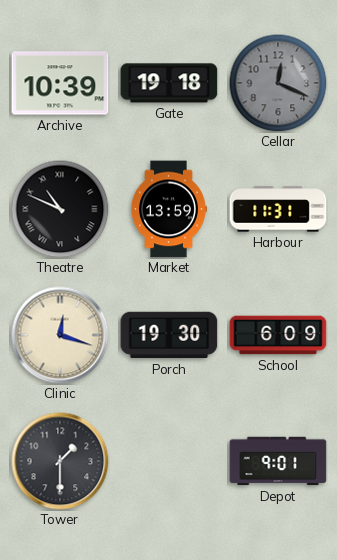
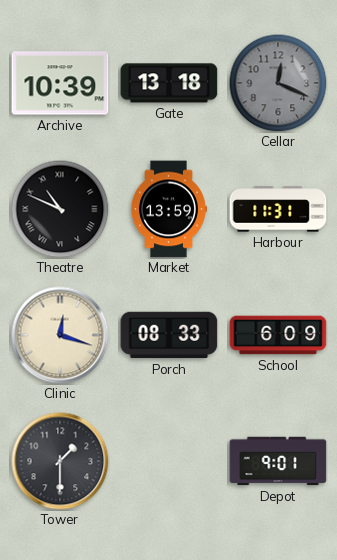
Gate: 19:18 -> 13:18
Porch: 19:30 -> 08:33
